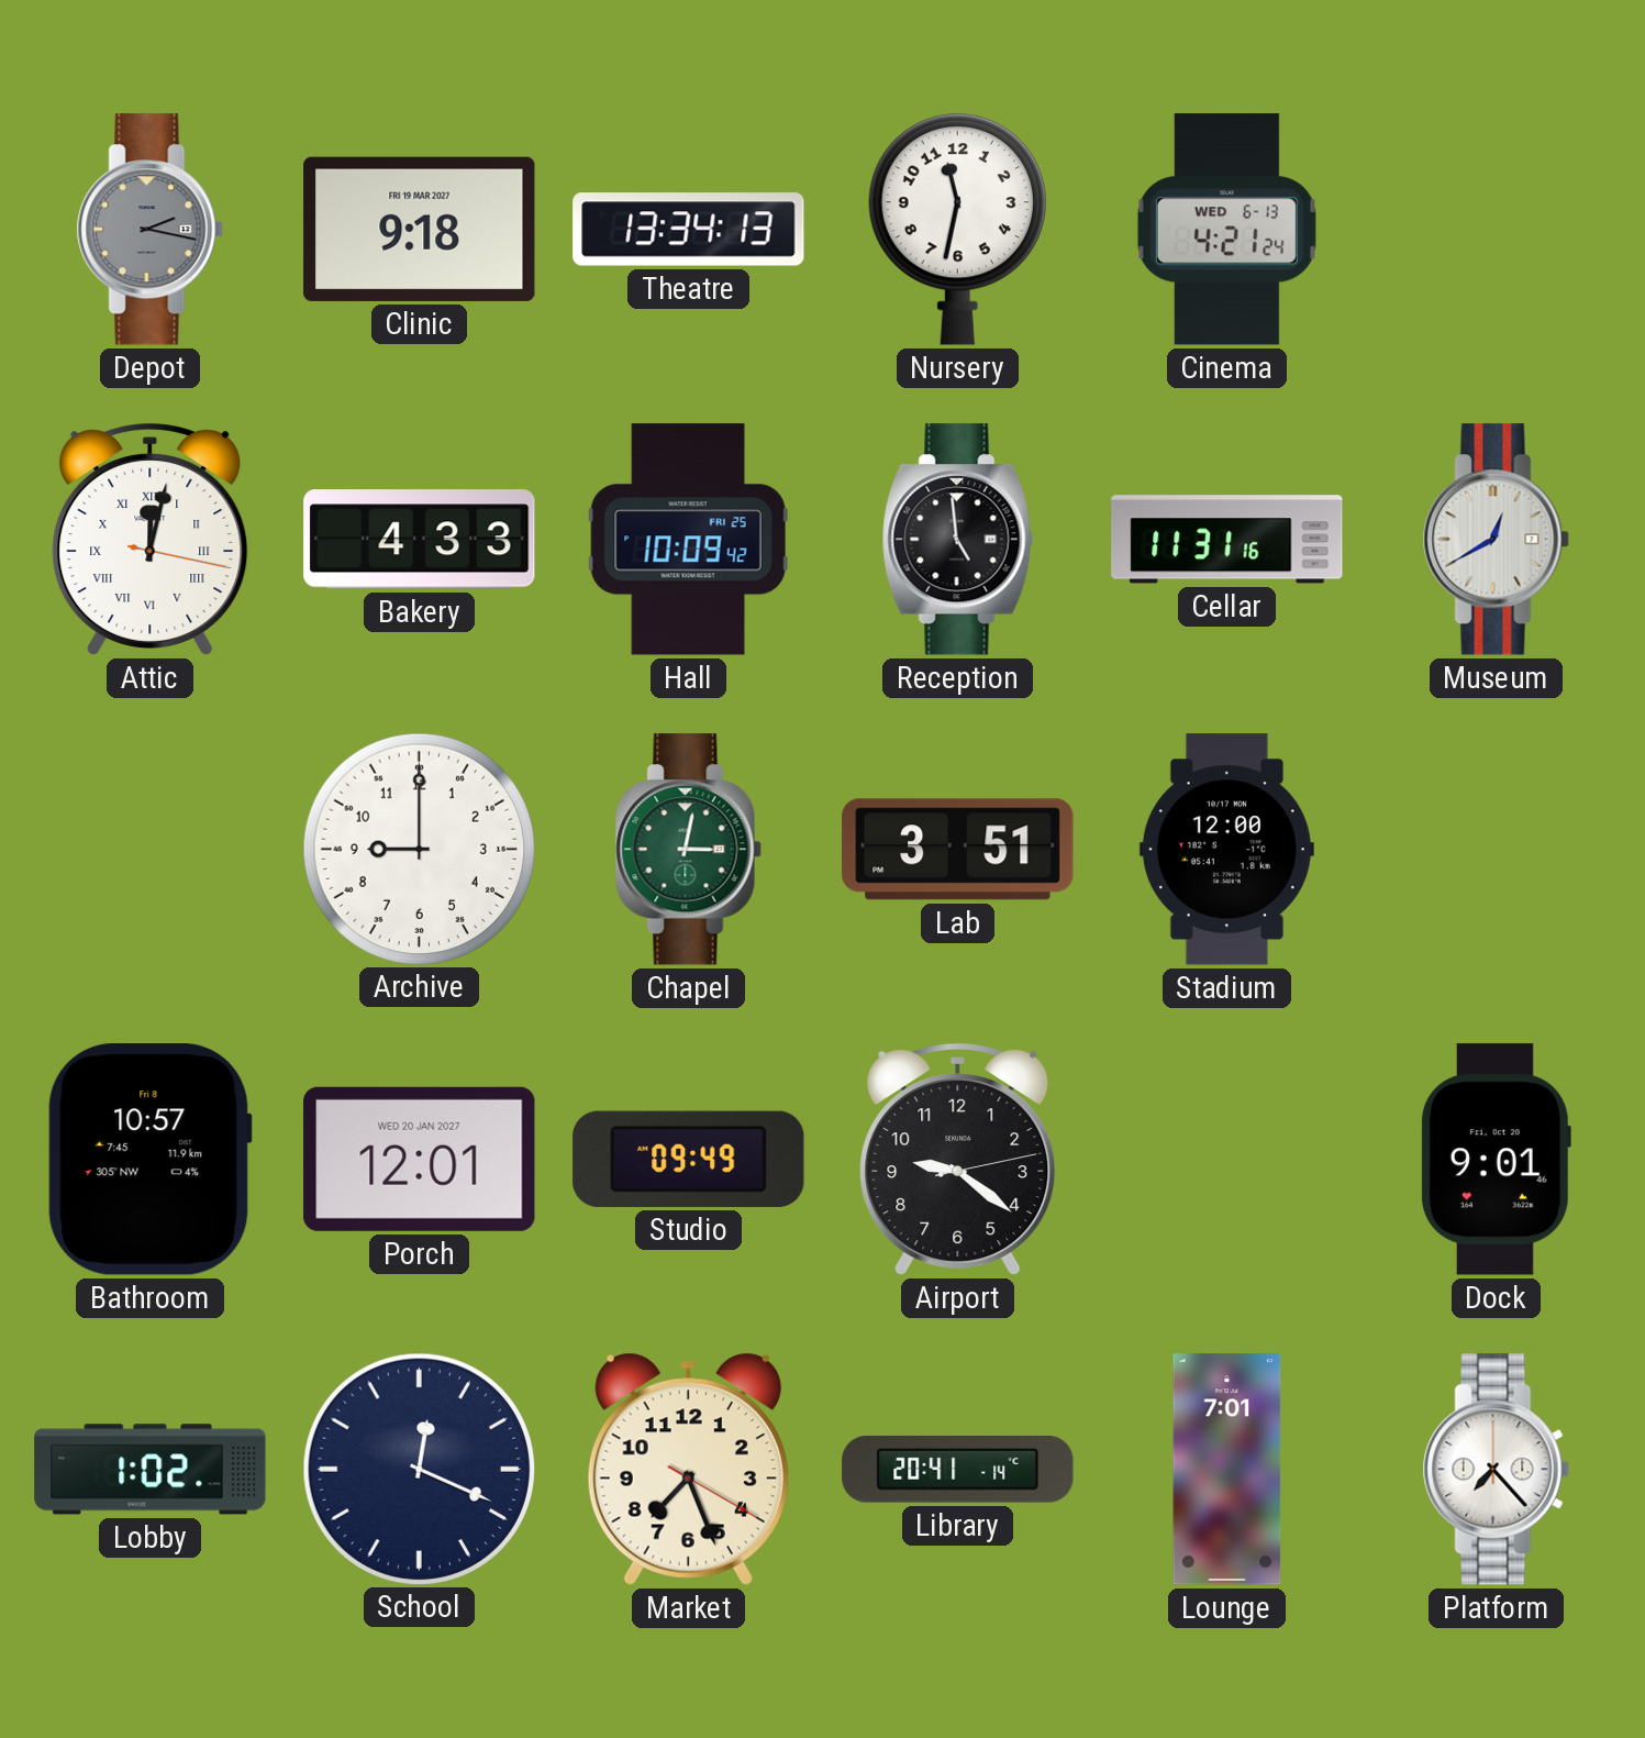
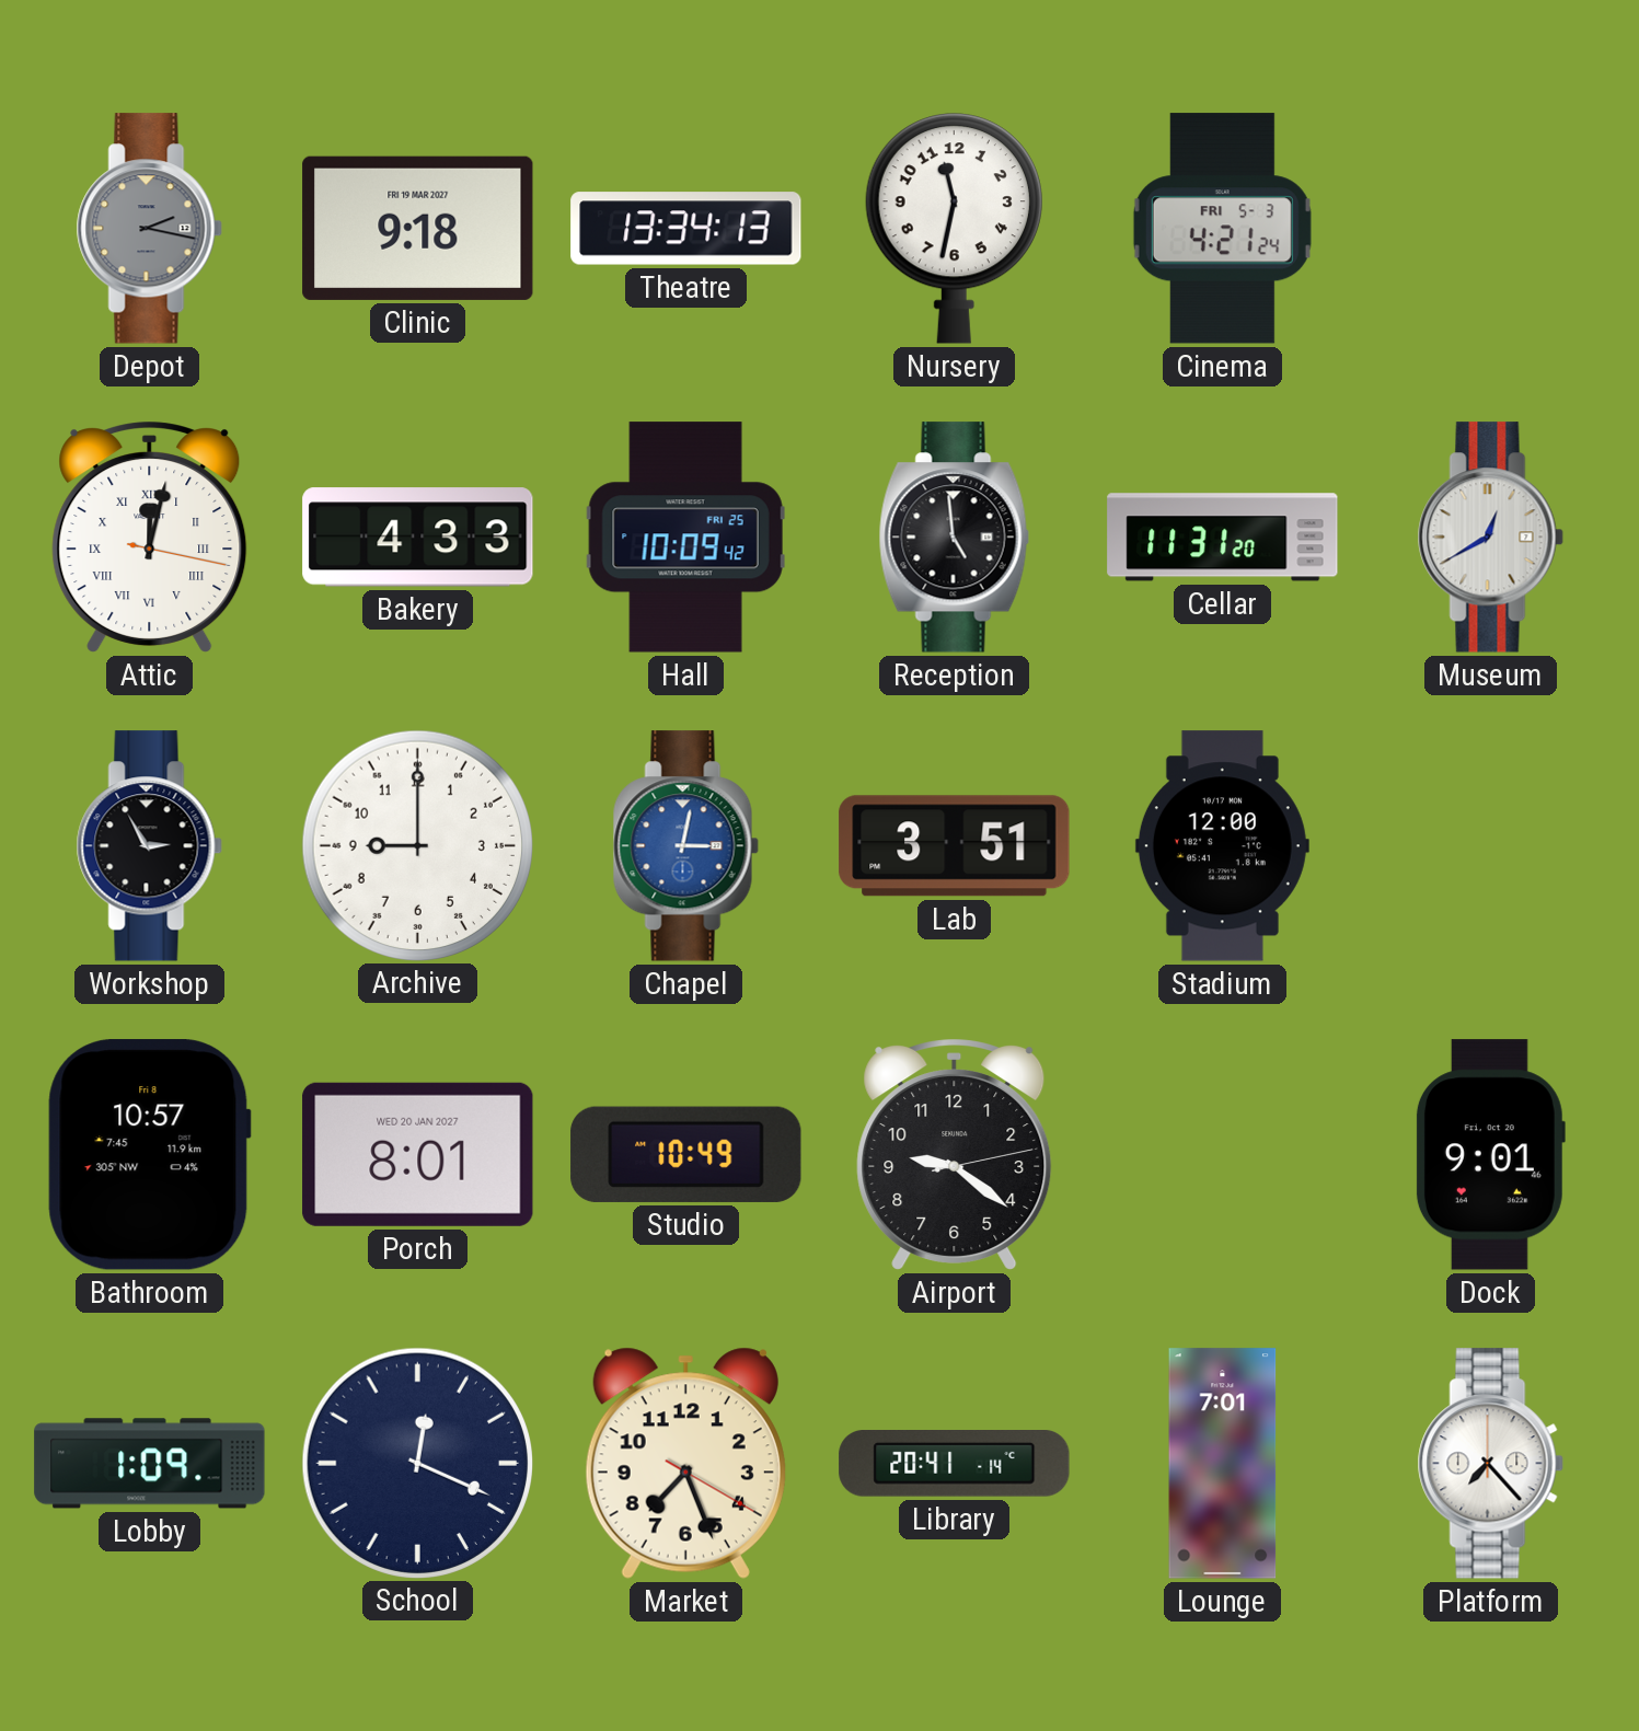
Cinema date: WED 6-13 -> FRI 5-3
Cellar: 11:31:16 -> 11:31:20
Workshop: none -> 2:55
Chapel dial: green -> blue
Porch: 12:01 -> 8:01
Studio: 09:49 -> 10:49
Lobby: 1:02 -> 1:09
